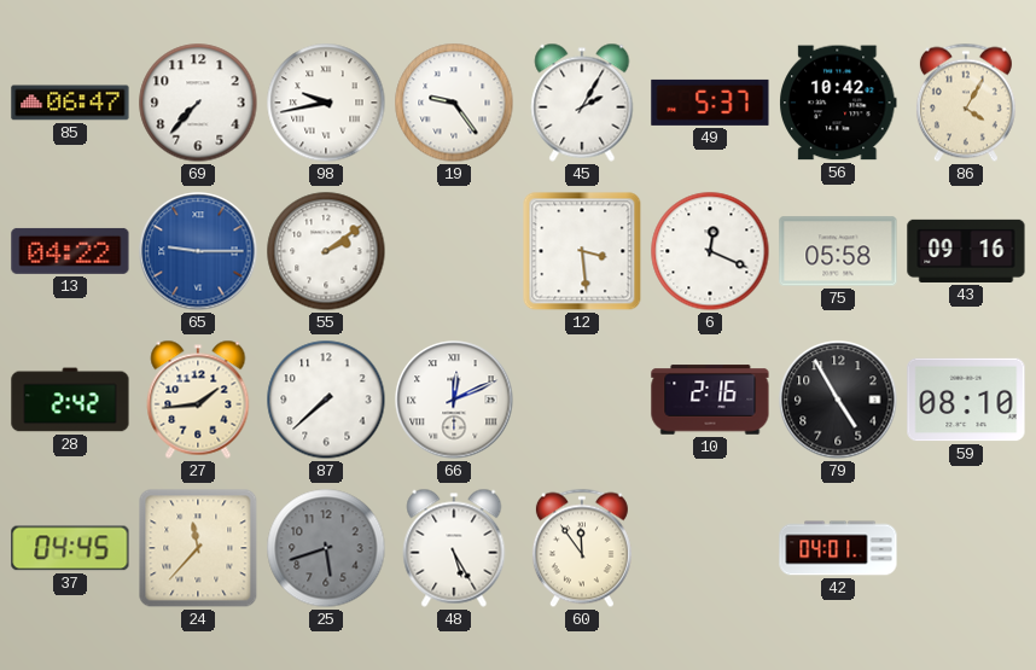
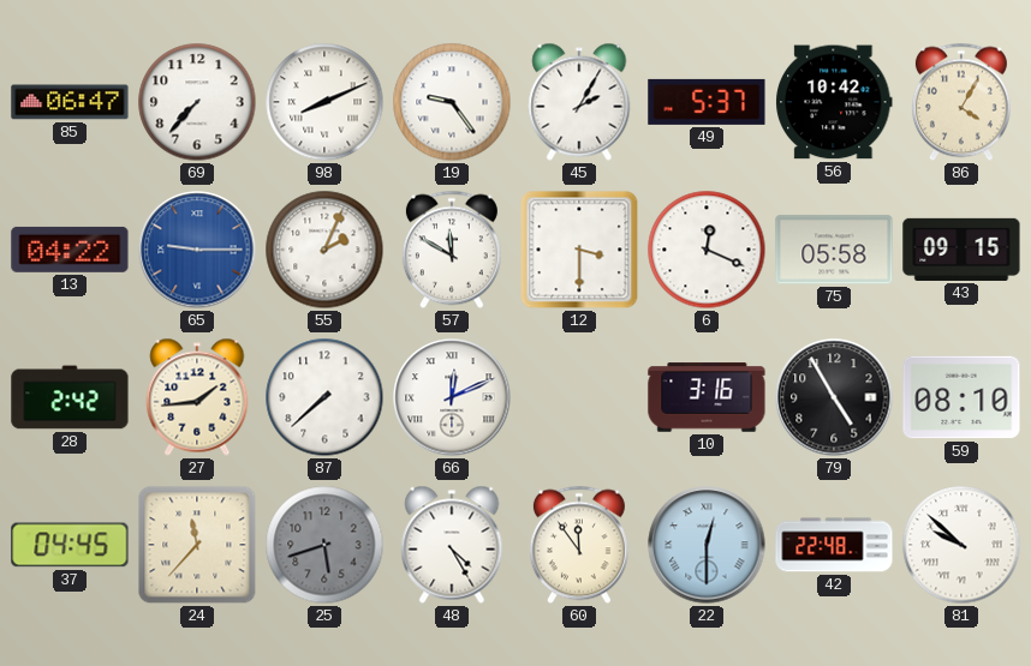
98: 9:43 -> 8:11
55: 2:09 -> 2:04
57: none -> 11:50
12: 3:29 -> 3:30
43: 09:16 -> 09:15
10: 2:16 -> 3:16
48: 5:25 -> 4:25
22: none -> 12:30
42: 04:01 -> 22:48
81: none -> 9:52
